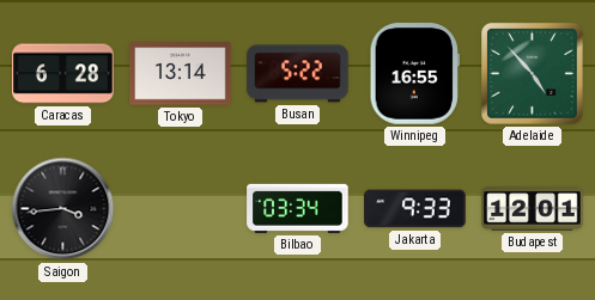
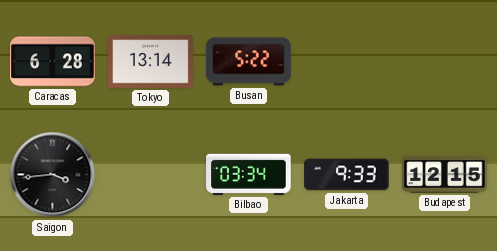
Winnipeg: 16:55 -> none
Adelaide: 4:53 -> none
Budapest: 12:01 -> 12:15
